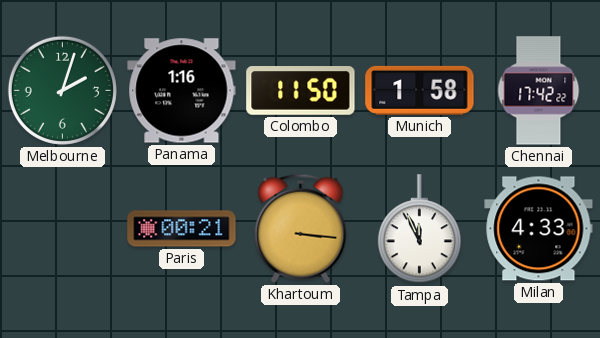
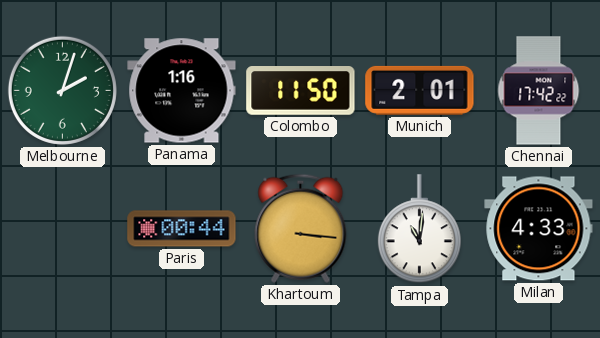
Munich: 1:58 -> 2:01
Paris: 00:21 -> 00:44
Tampa: 11:56 -> 11:01
